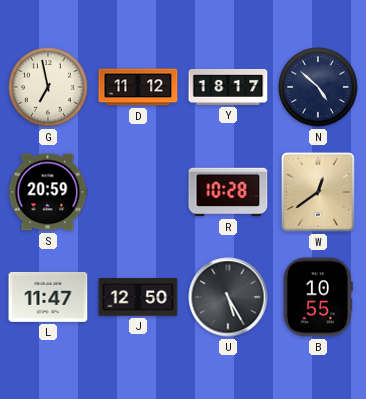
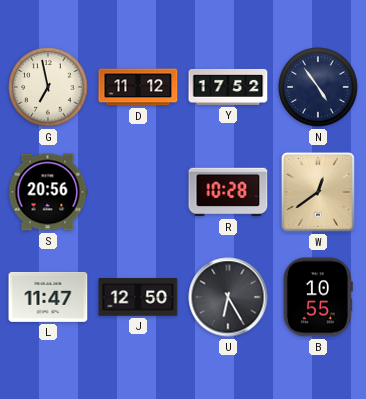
Y: 18:17 -> 17:52
N: 4:52 -> 4:54
S: 20:59 -> 20:56
U: 5:25 -> 6:25
